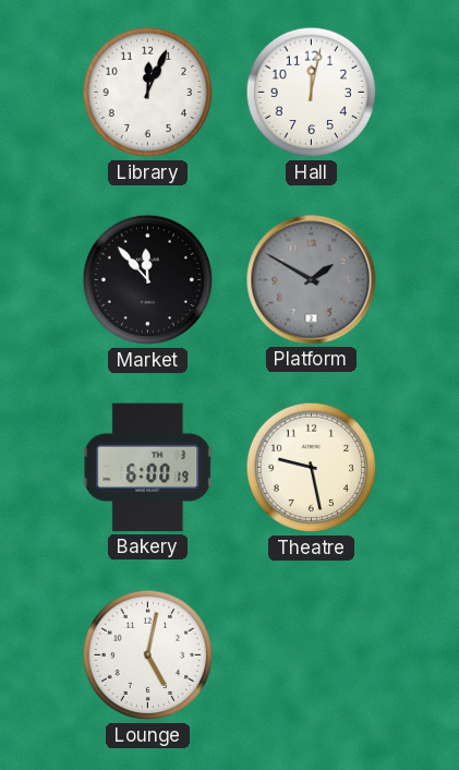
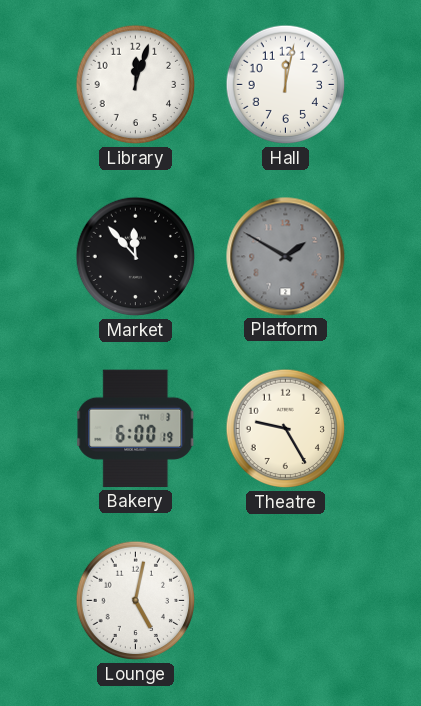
Library: 12:04 -> 12:03
Theatre: 9:28 -> 9:25
